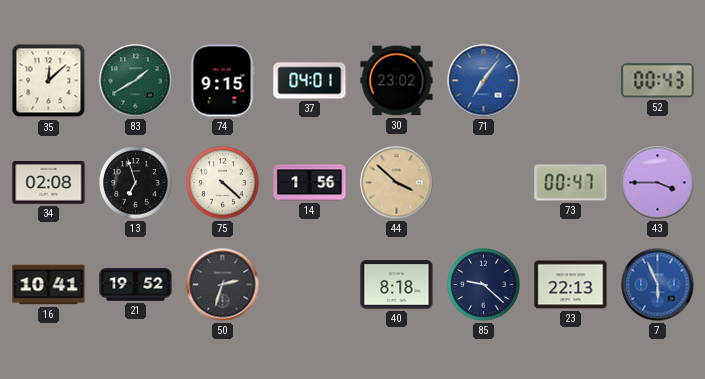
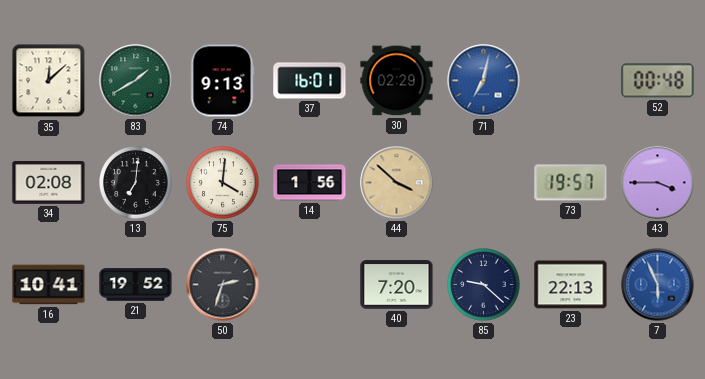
74: 9:15 -> 9:13
37: 04:01 -> 16:01
30: 23:02 -> 02:29
71: 7:06 -> 7:02
52: 00:43 -> 00:48
13: 6:57 -> 7:01
75: 4:22 -> 4:01
73: 00:47 -> 19:57
40: 8:18 -> 7:20
